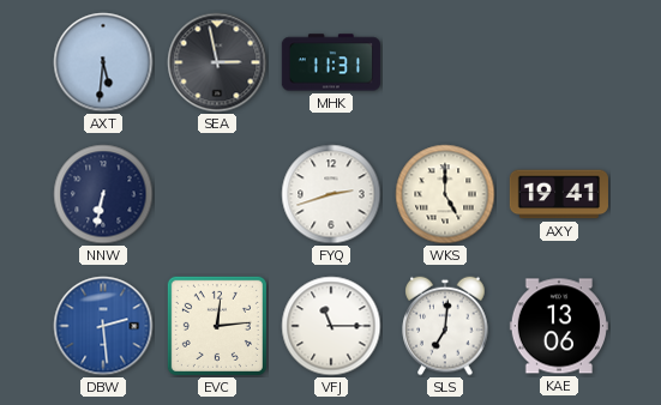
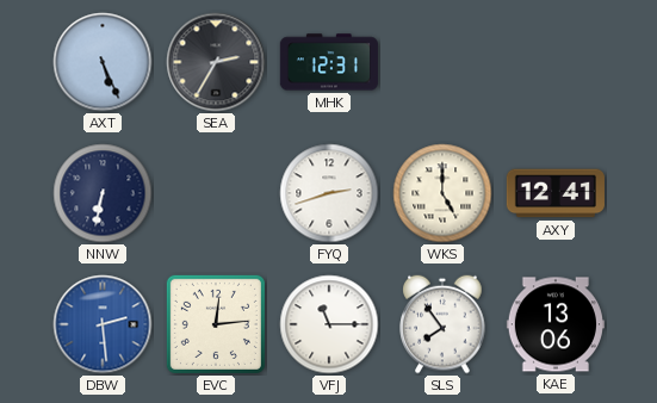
AXT: 5:31 -> 5:26
SEA: 2:58 -> 2:35
MHK: 11:31 -> 12:31
AXY: 19:41 -> 12:41
SLS: 7:01 -> 7:54
